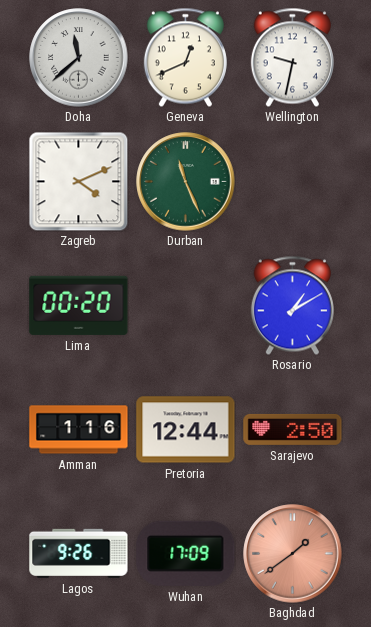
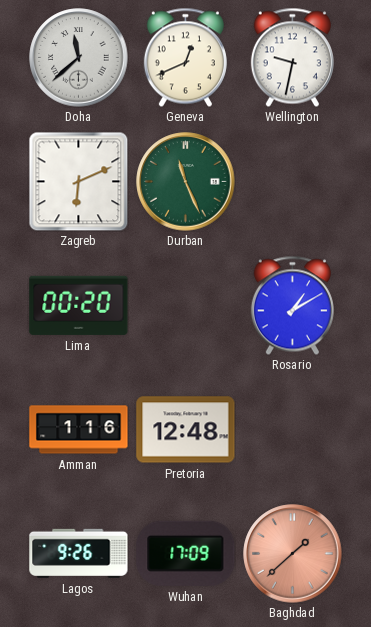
Zagreb: 4:11 -> 6:11
Pretoria: 12:44 -> 12:48
Sarajevo: 2:50 -> none
Baghdad: 1:39 -> 1:38
